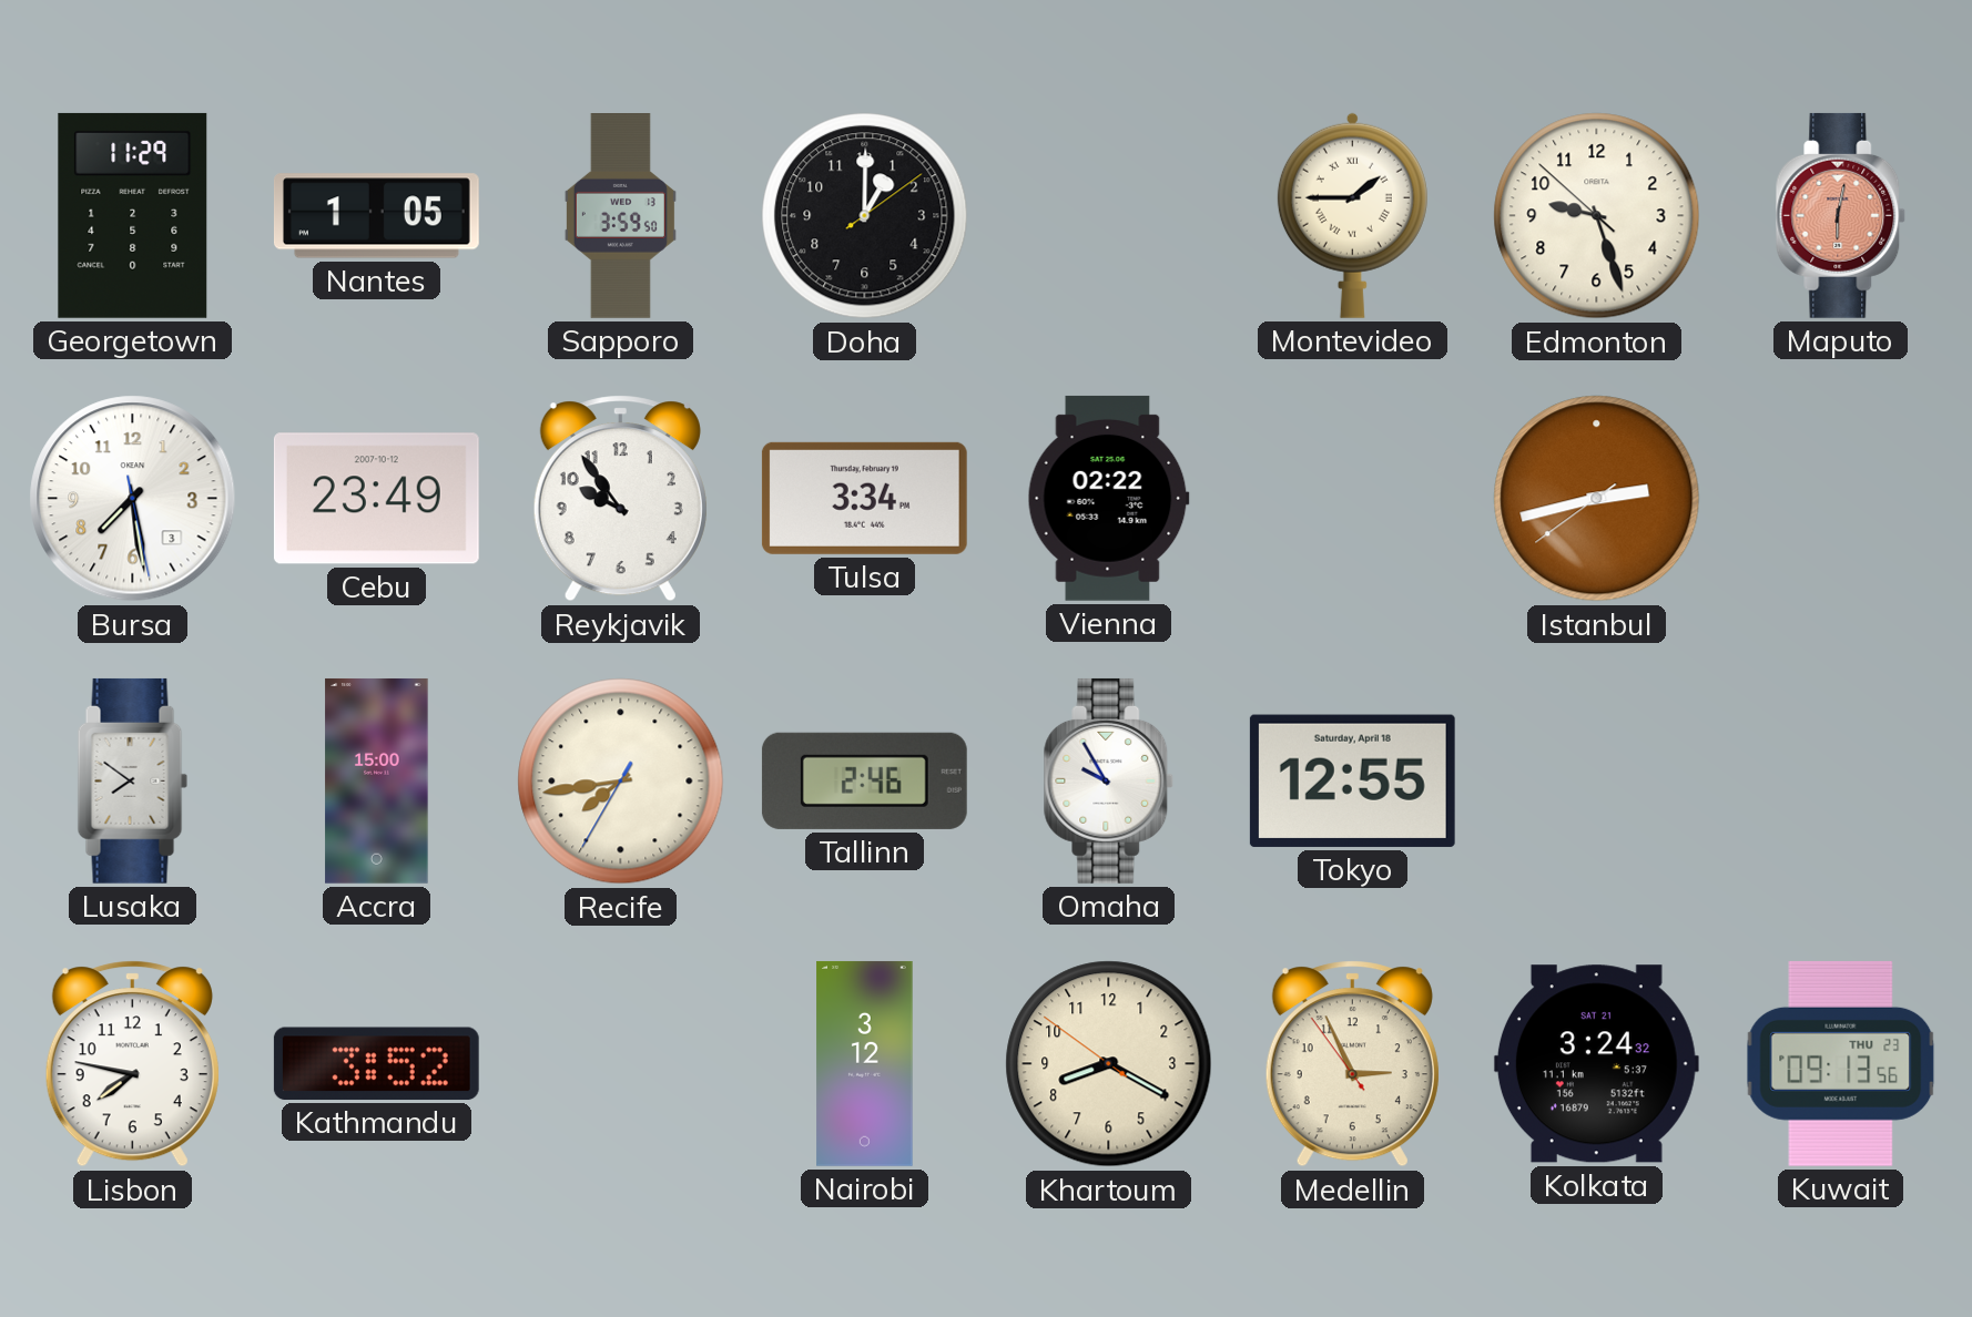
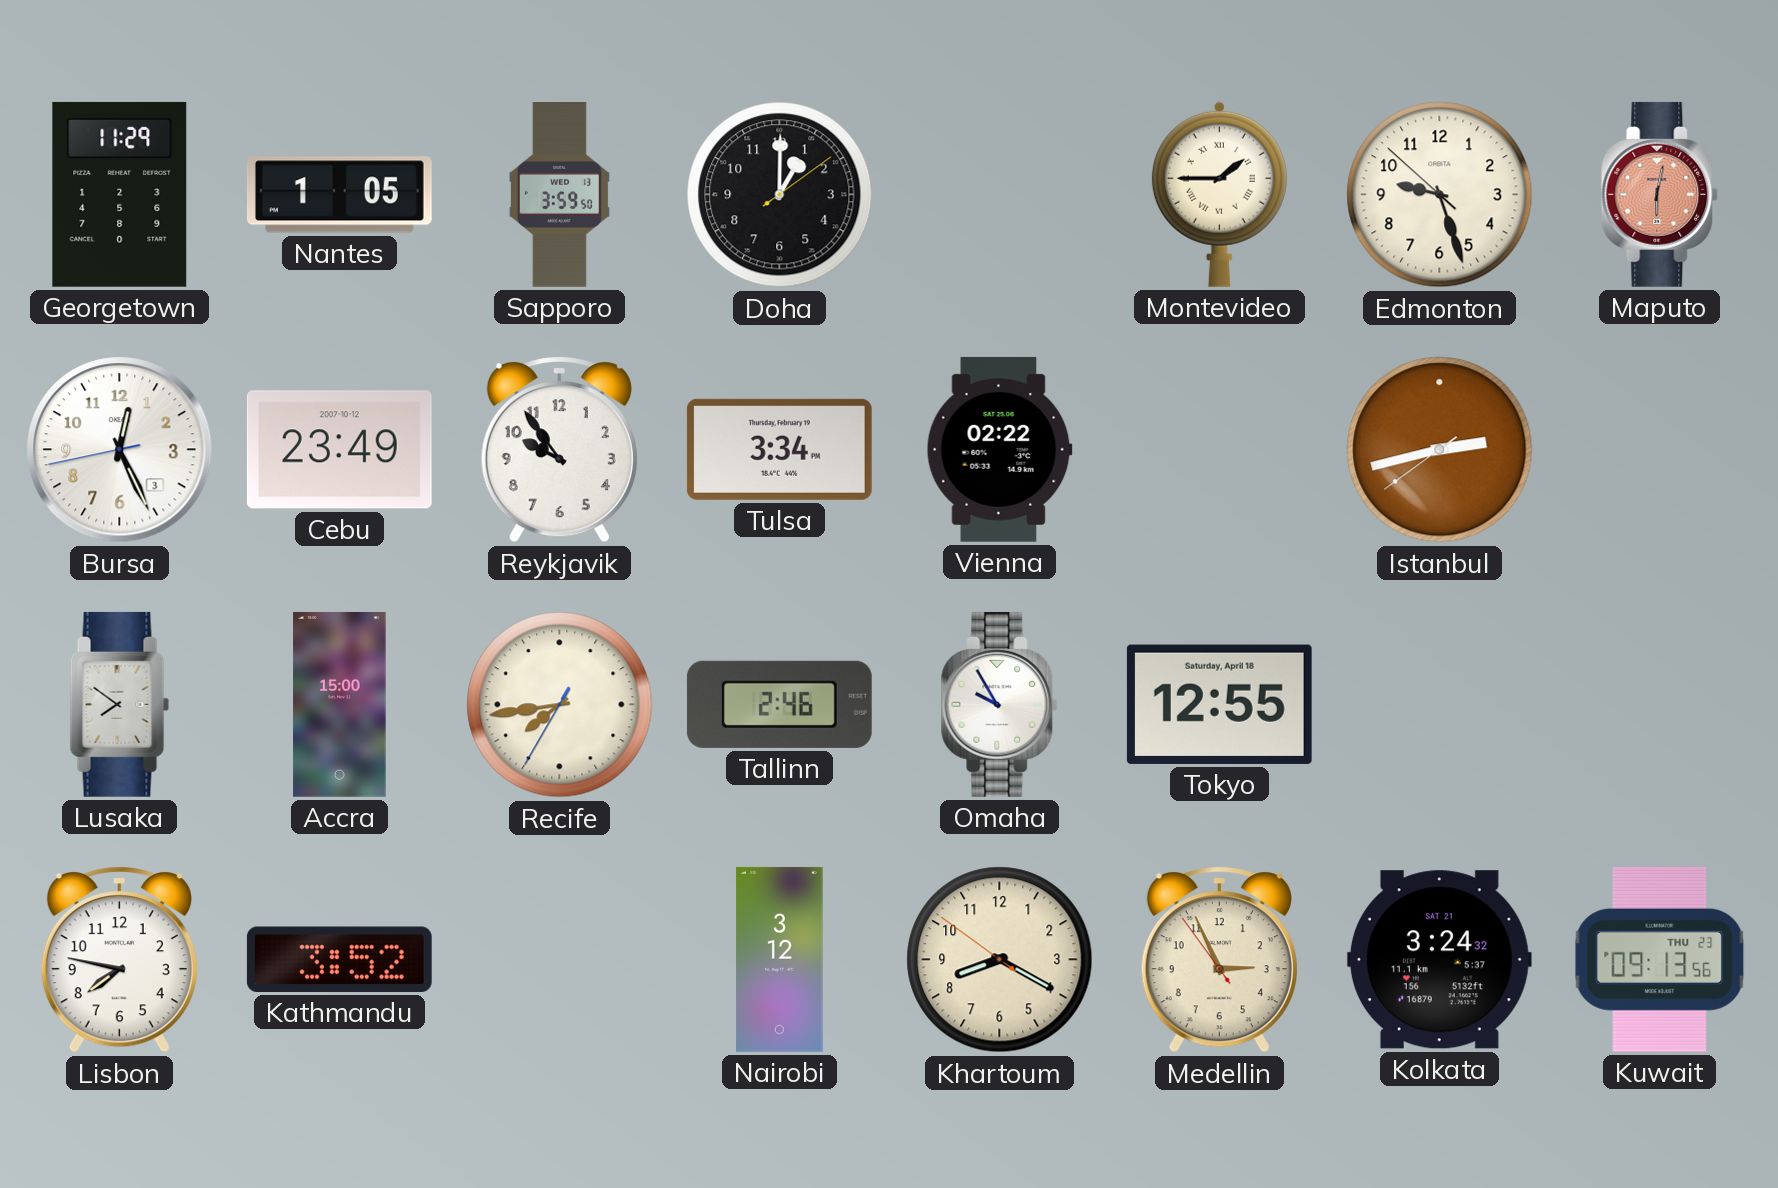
Bursa: 7:28 -> 12:25
